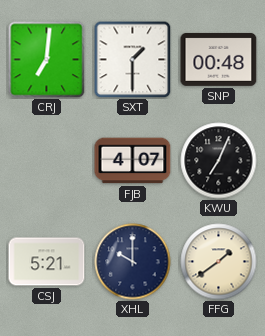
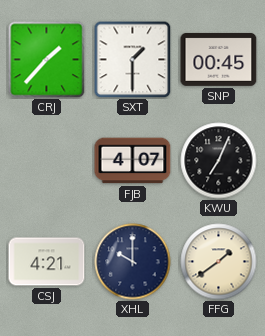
CRJ: 7:01 -> 1:37
SNP: 00:48 -> 00:45
CSJ: 5:21 -> 4:21
